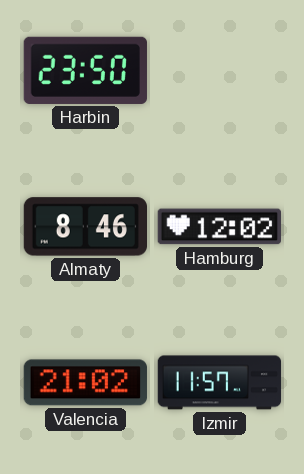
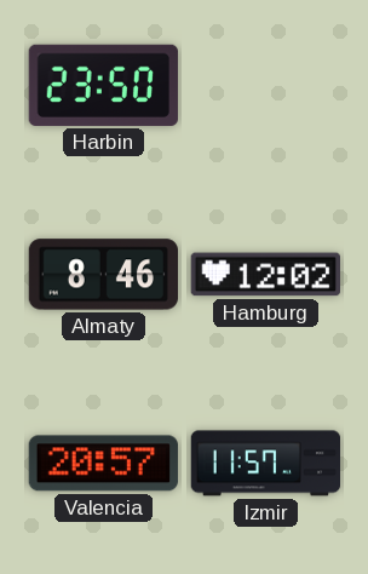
Valencia: 21:02 -> 20:57
